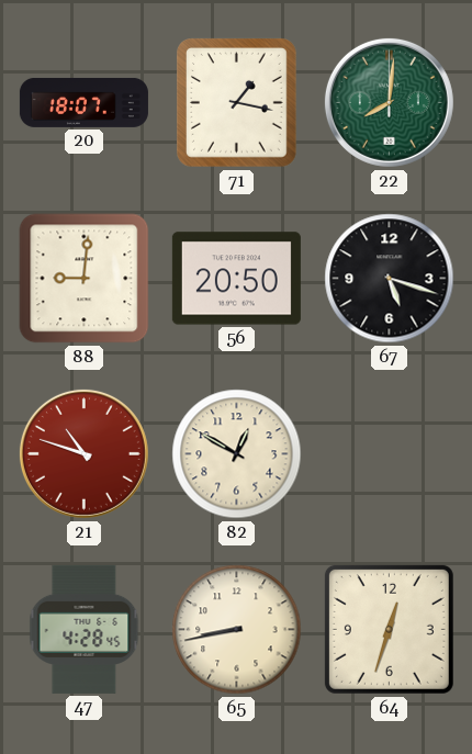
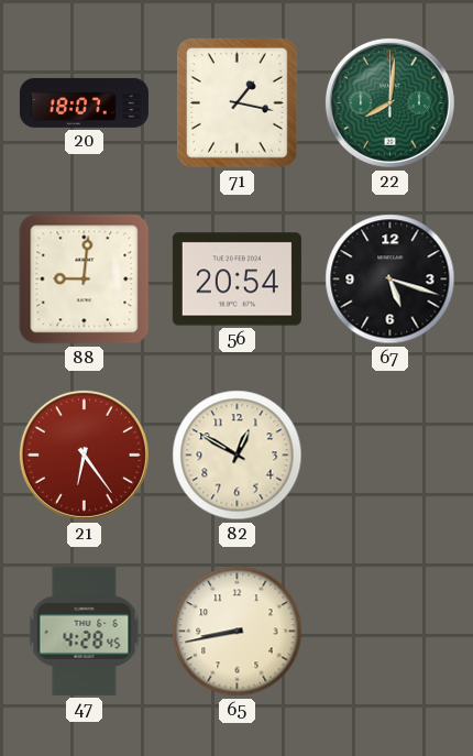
56: 20:50 -> 20:54
21: 10:48 -> 6:24
64: 12:33 -> none
